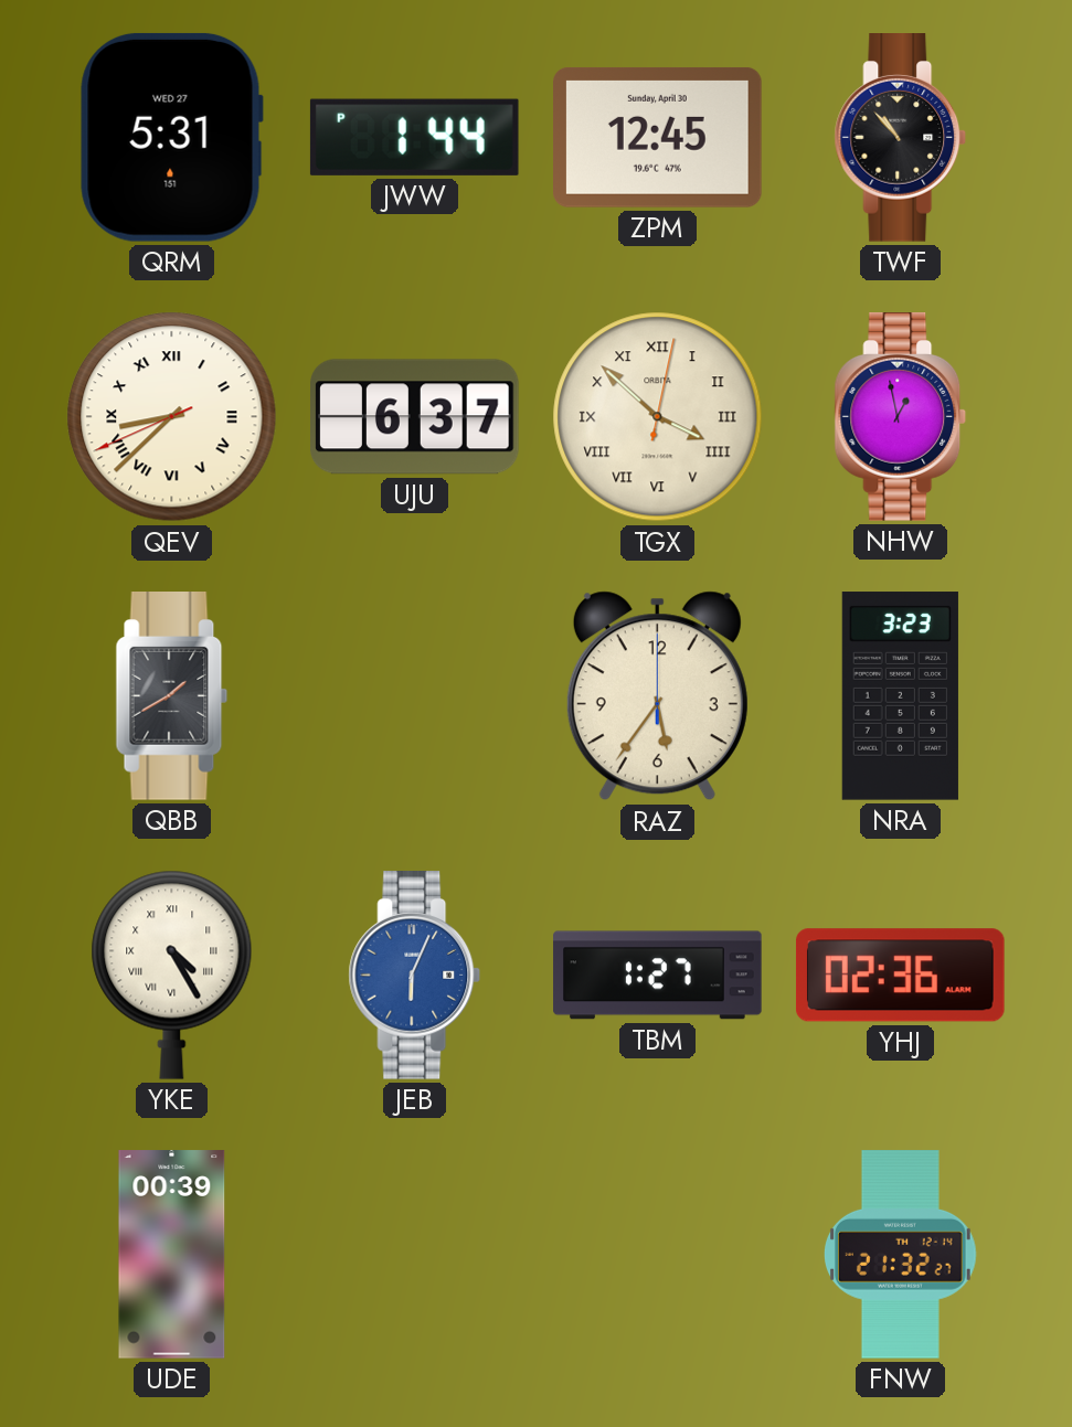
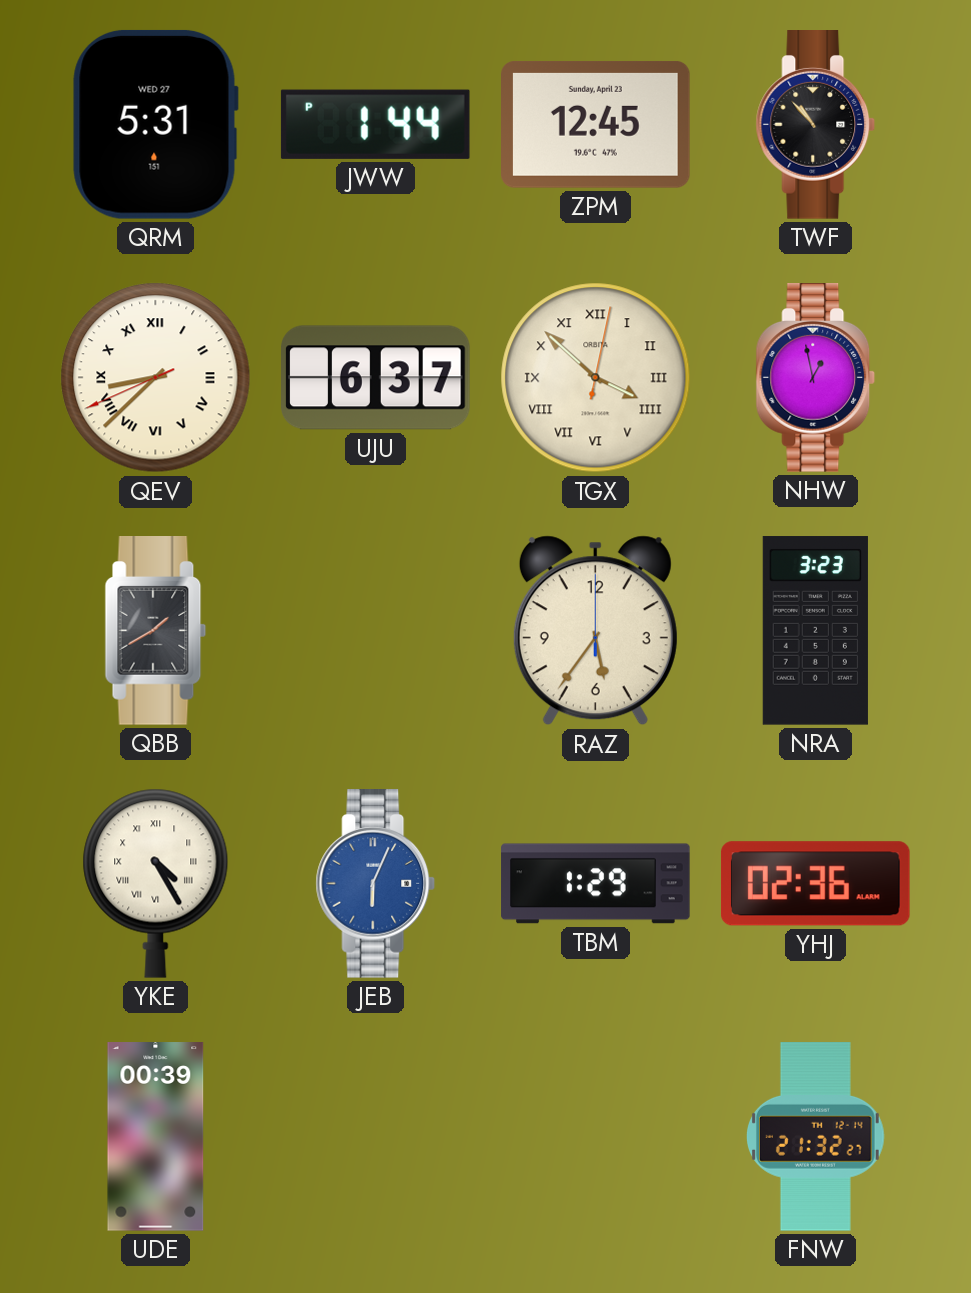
ZPM date: Sunday, April 30 -> Sunday, April 23
TBM: 1:27 -> 1:29
